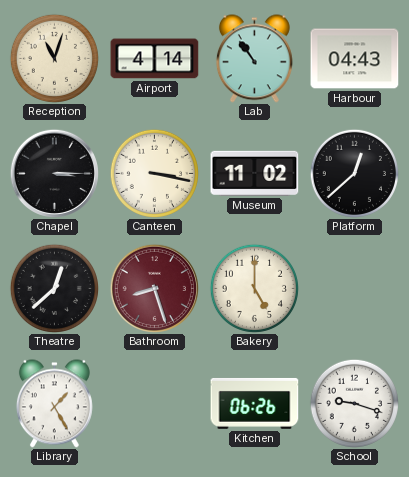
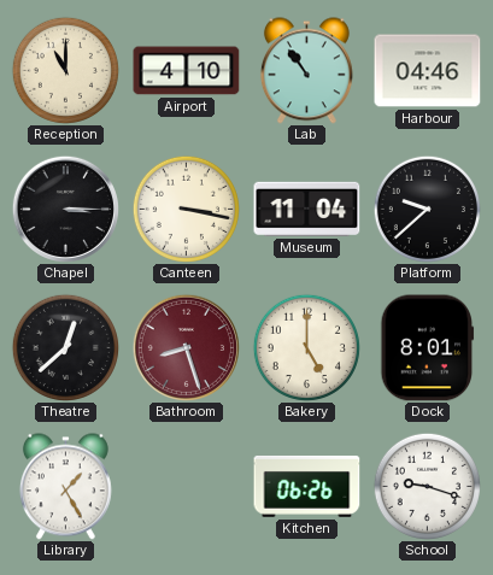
Reception: 11:03 -> 11:00
Airport: 4:14 -> 4:10
Harbour: 04:43 -> 04:46
Museum: 11:02 -> 11:04
Platform: 12:38 -> 9:38
Dock: none -> 8:01
